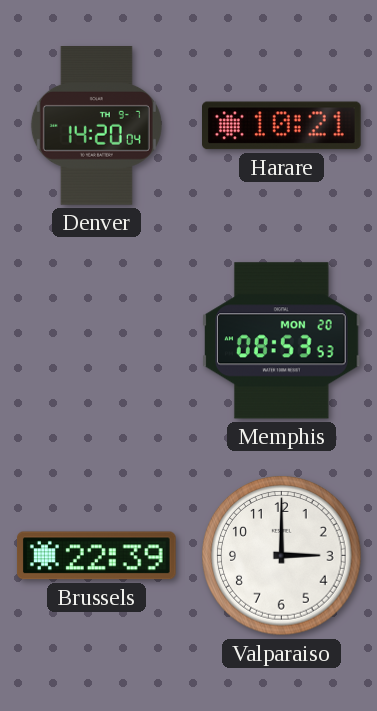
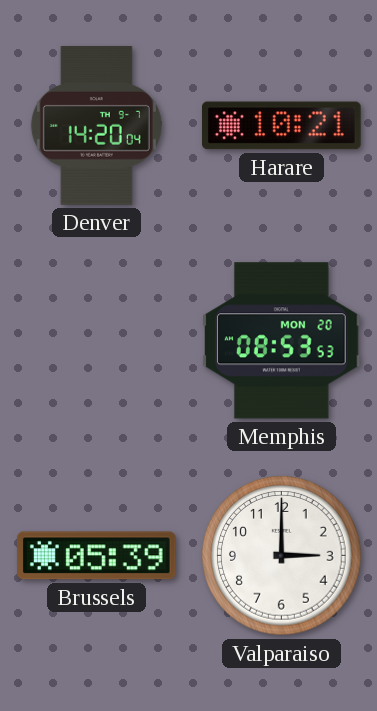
Brussels: 22:39 -> 05:39
